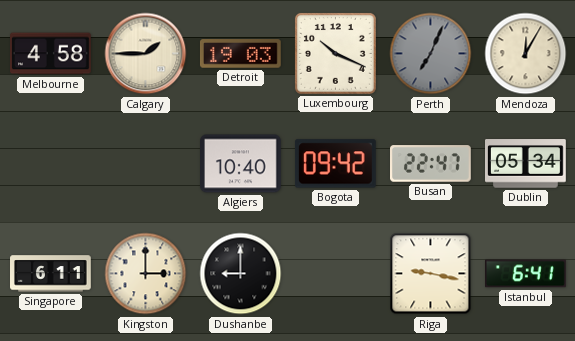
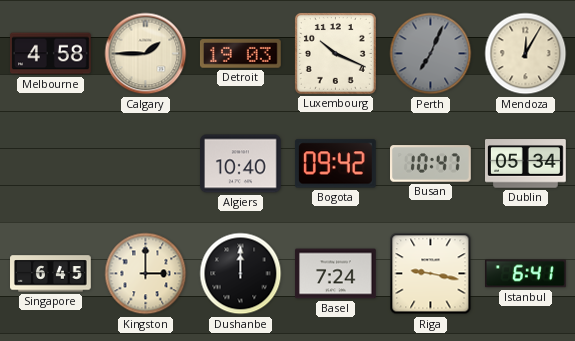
Busan: 22:47 -> 10:47
Singapore: 6:11 -> 6:45
Dushanbe: 9:00 -> 12:00
Basel: none -> 7:24
